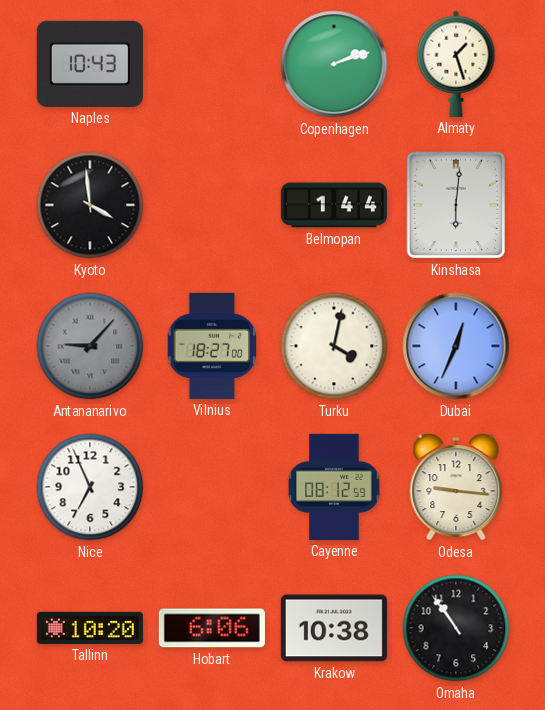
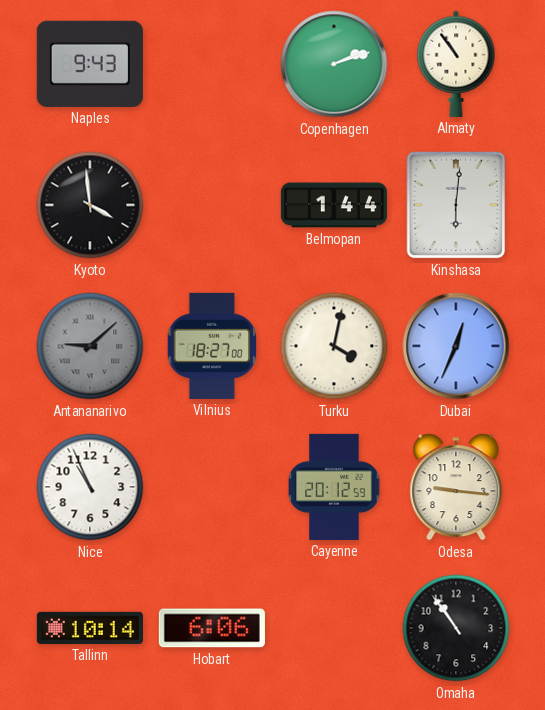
Naples: 10:43 -> 9:43
Almaty: 1:27 -> 10:54
Antananarivo: 9:07 -> 9:08
Nice: 6:56 -> 10:56
Cayenne: 08:12 -> 20:12
Tallinn: 10:20 -> 10:14
Krakow: 10:38 -> none
